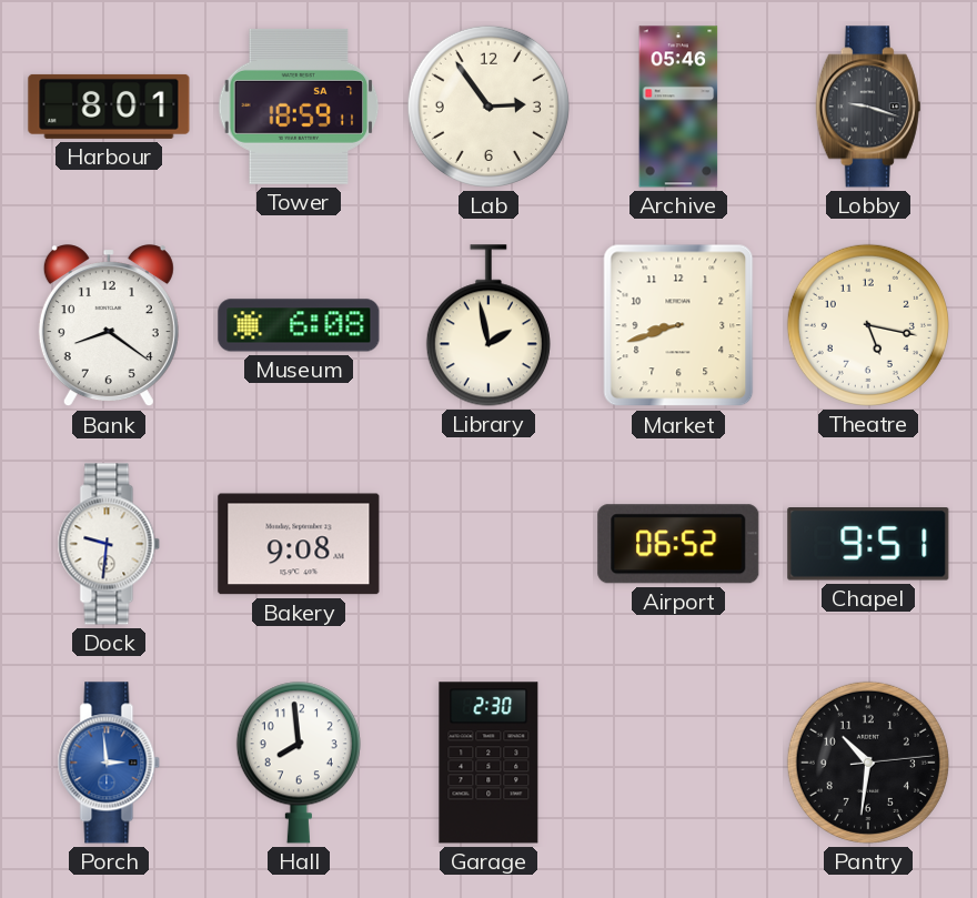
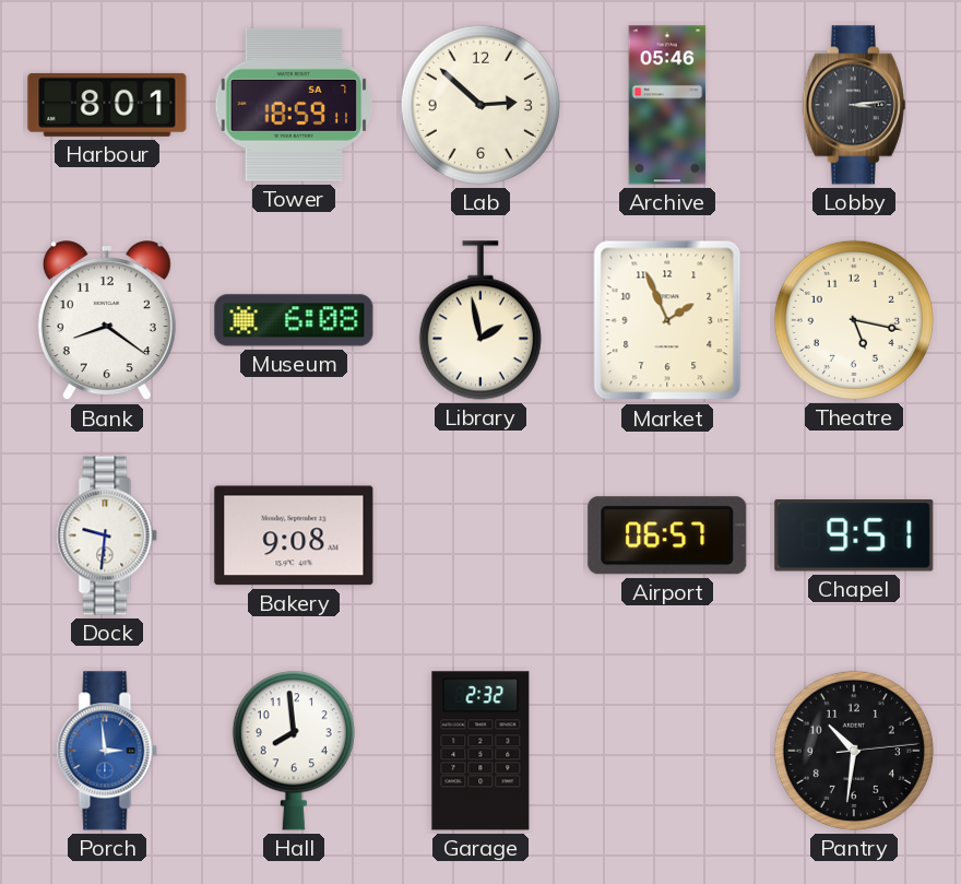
Lab: 2:54 -> 2:52
Lobby: 9:18 -> 3:14
Market: 8:42 -> 1:56
Airport: 06:52 -> 06:57
Garage: 2:30 -> 2:32
